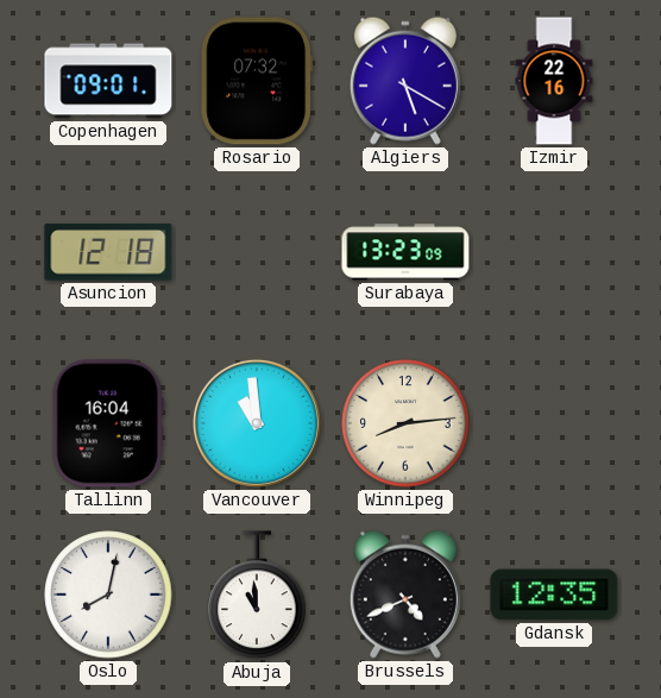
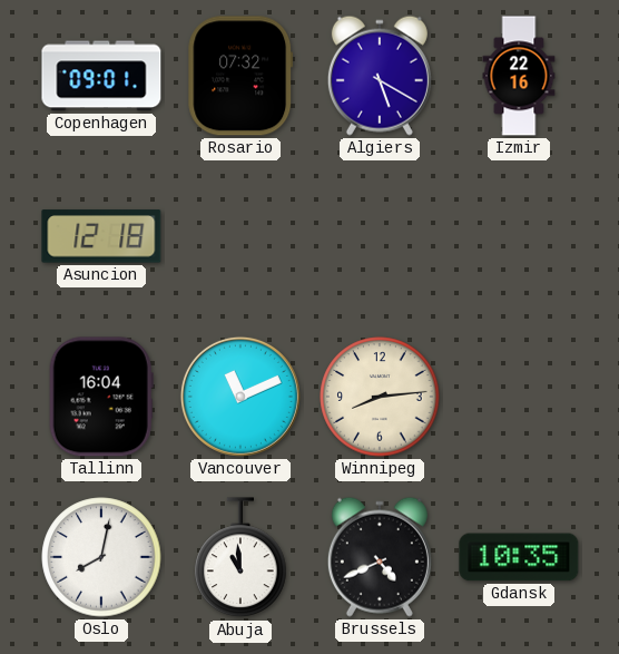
Surabaya: 13:23 -> none
Vancouver: 10:59 -> 11:11
Gdansk: 12:35 -> 10:35
